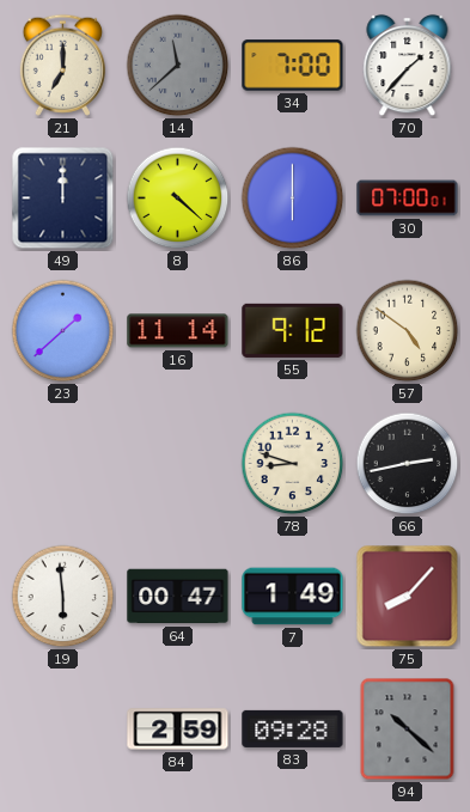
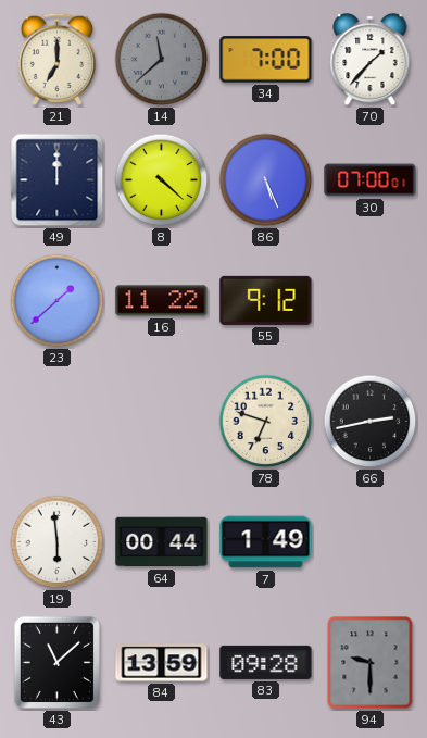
86: 6:00 -> 5:26
16: 11:14 -> 11:22
57: 4:51 -> none
78: 8:48 -> 6:48
64: 00:47 -> 00:44
75: 8:07 -> none
43: none -> 11:08
84: 2:59 -> 13:59
94: 10:22 -> 9:30
